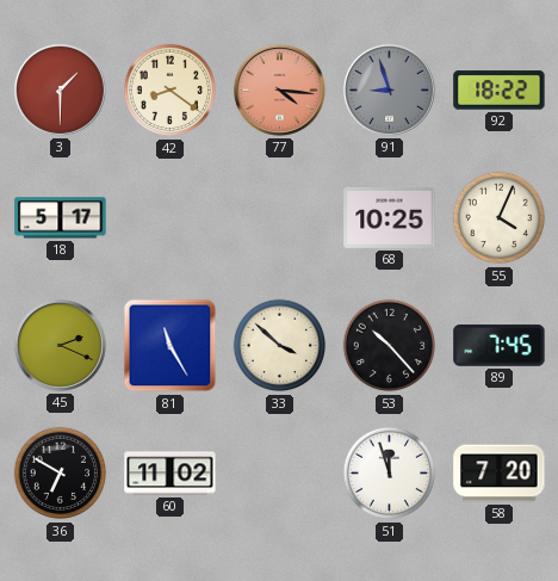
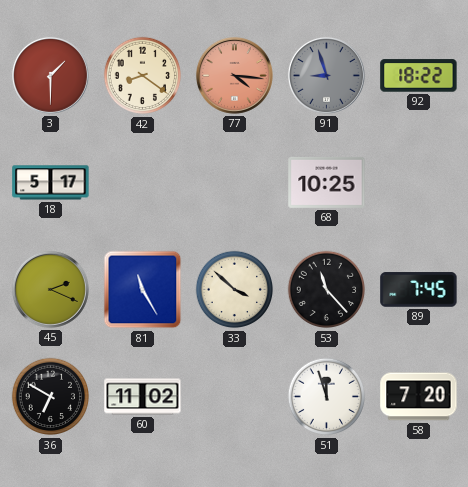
55: 4:04 -> none
53: 10:23 -> 11:23
